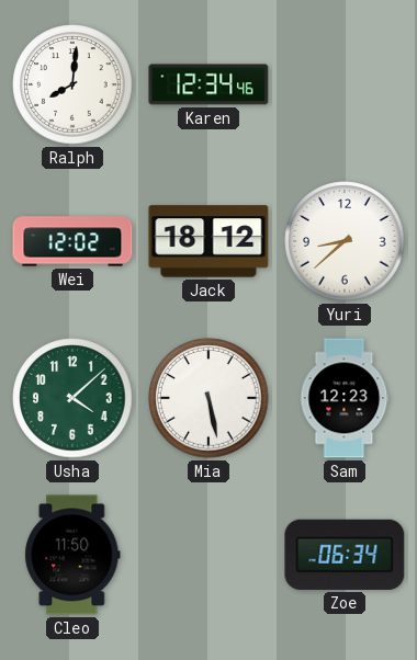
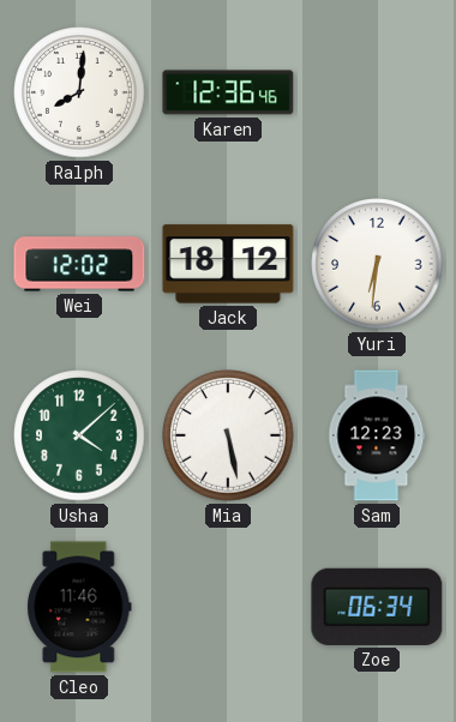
Karen: 12:34 -> 12:36
Yuri: 8:38 -> 6:31
Cleo: 11:50 -> 11:46
